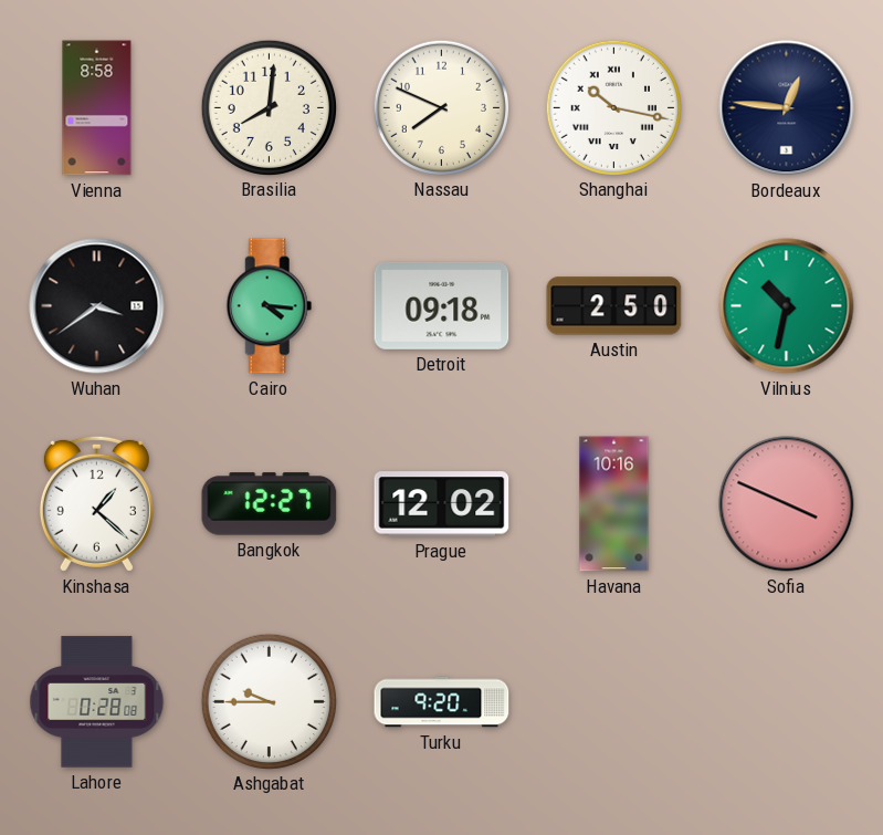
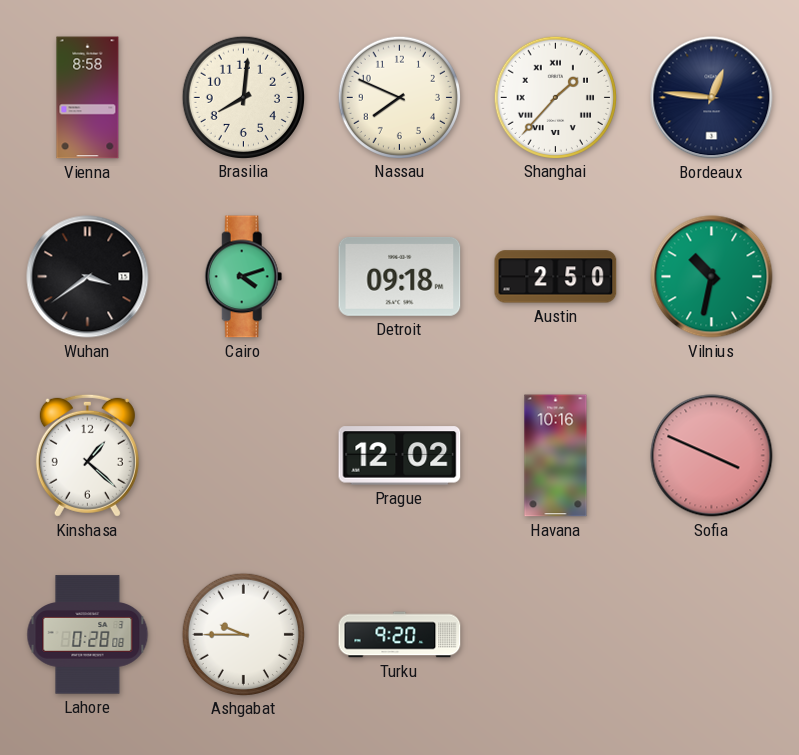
Shanghai: 10:17 -> 1:37
Cairo: 4:16 -> 4:12
Bangkok: 12:27 -> none
